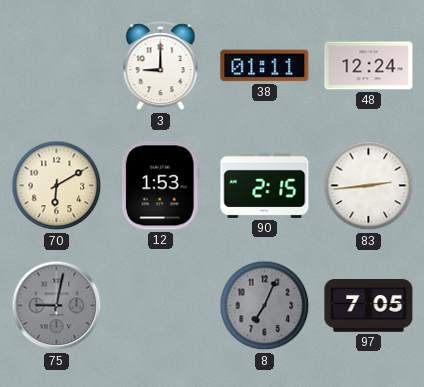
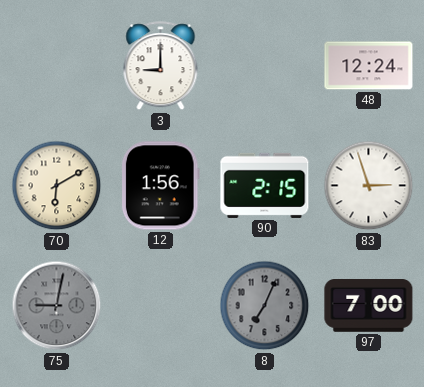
38: 01:11 -> none
12: 1:53 -> 1:56
83: 2:44 -> 2:57
97: 7:05 -> 7:00
